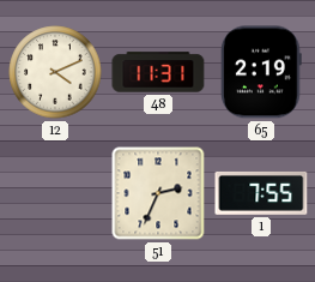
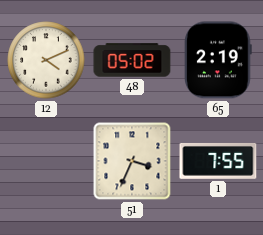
48: 11:31 -> 05:02
51: 2:34 -> 3:34
